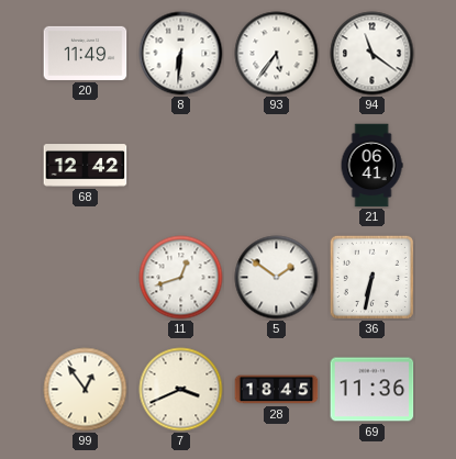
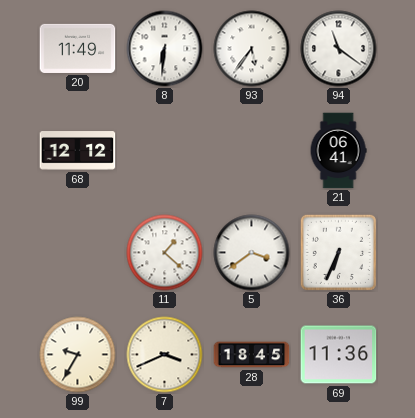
68: 12:42 -> 12:12
11: 12:42 -> 1:22
5: 1:51 -> 3:39
36: 6:32 -> 6:34
99: 12:54 -> 9:35
